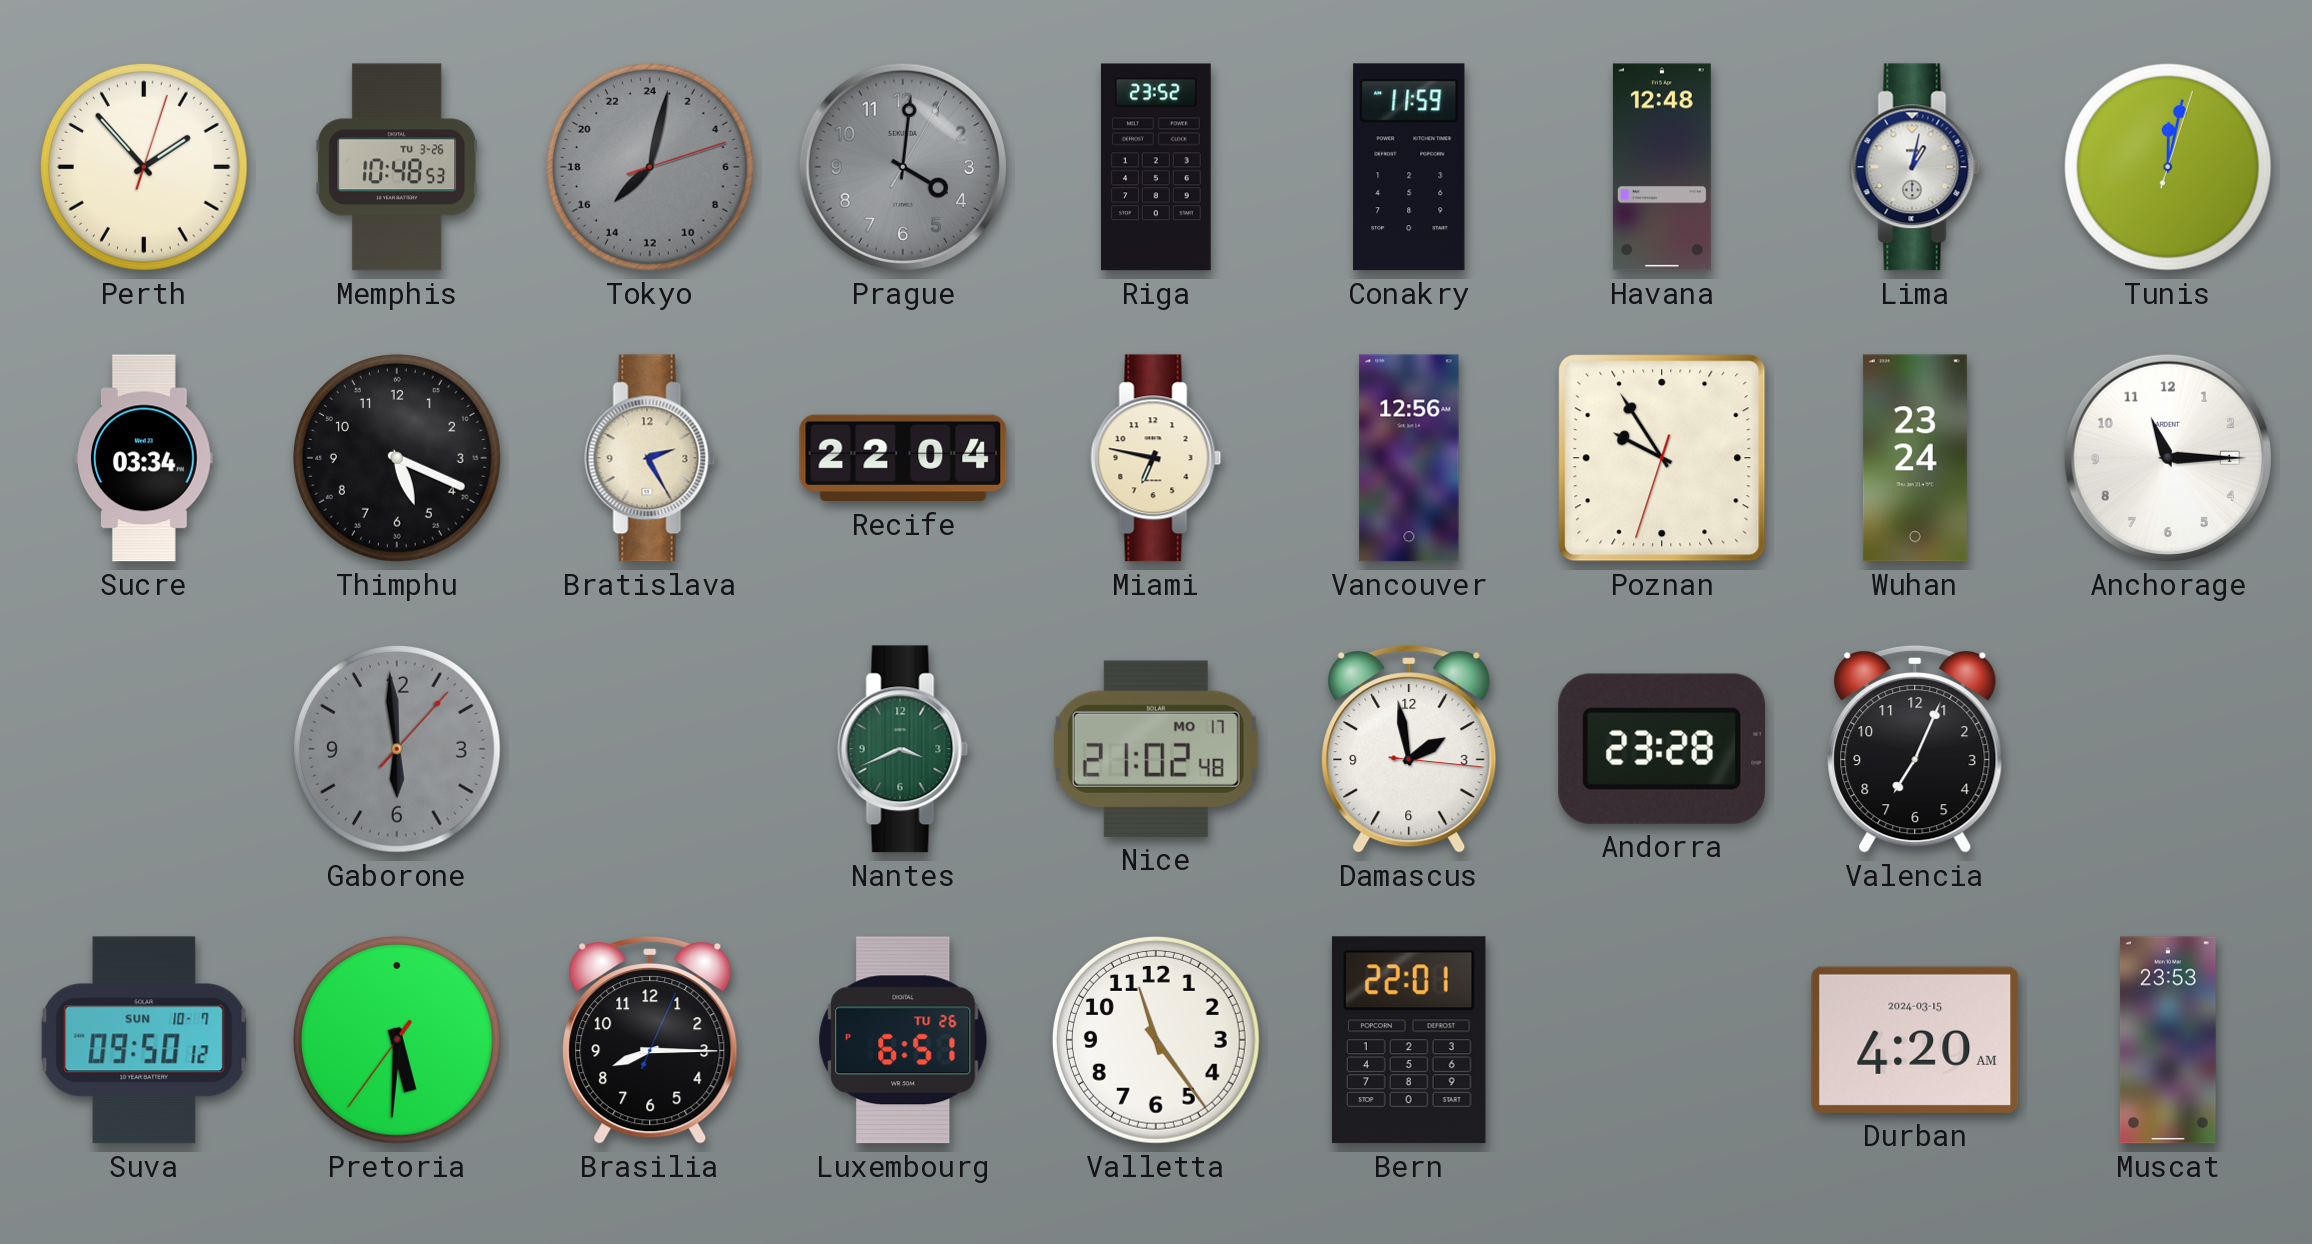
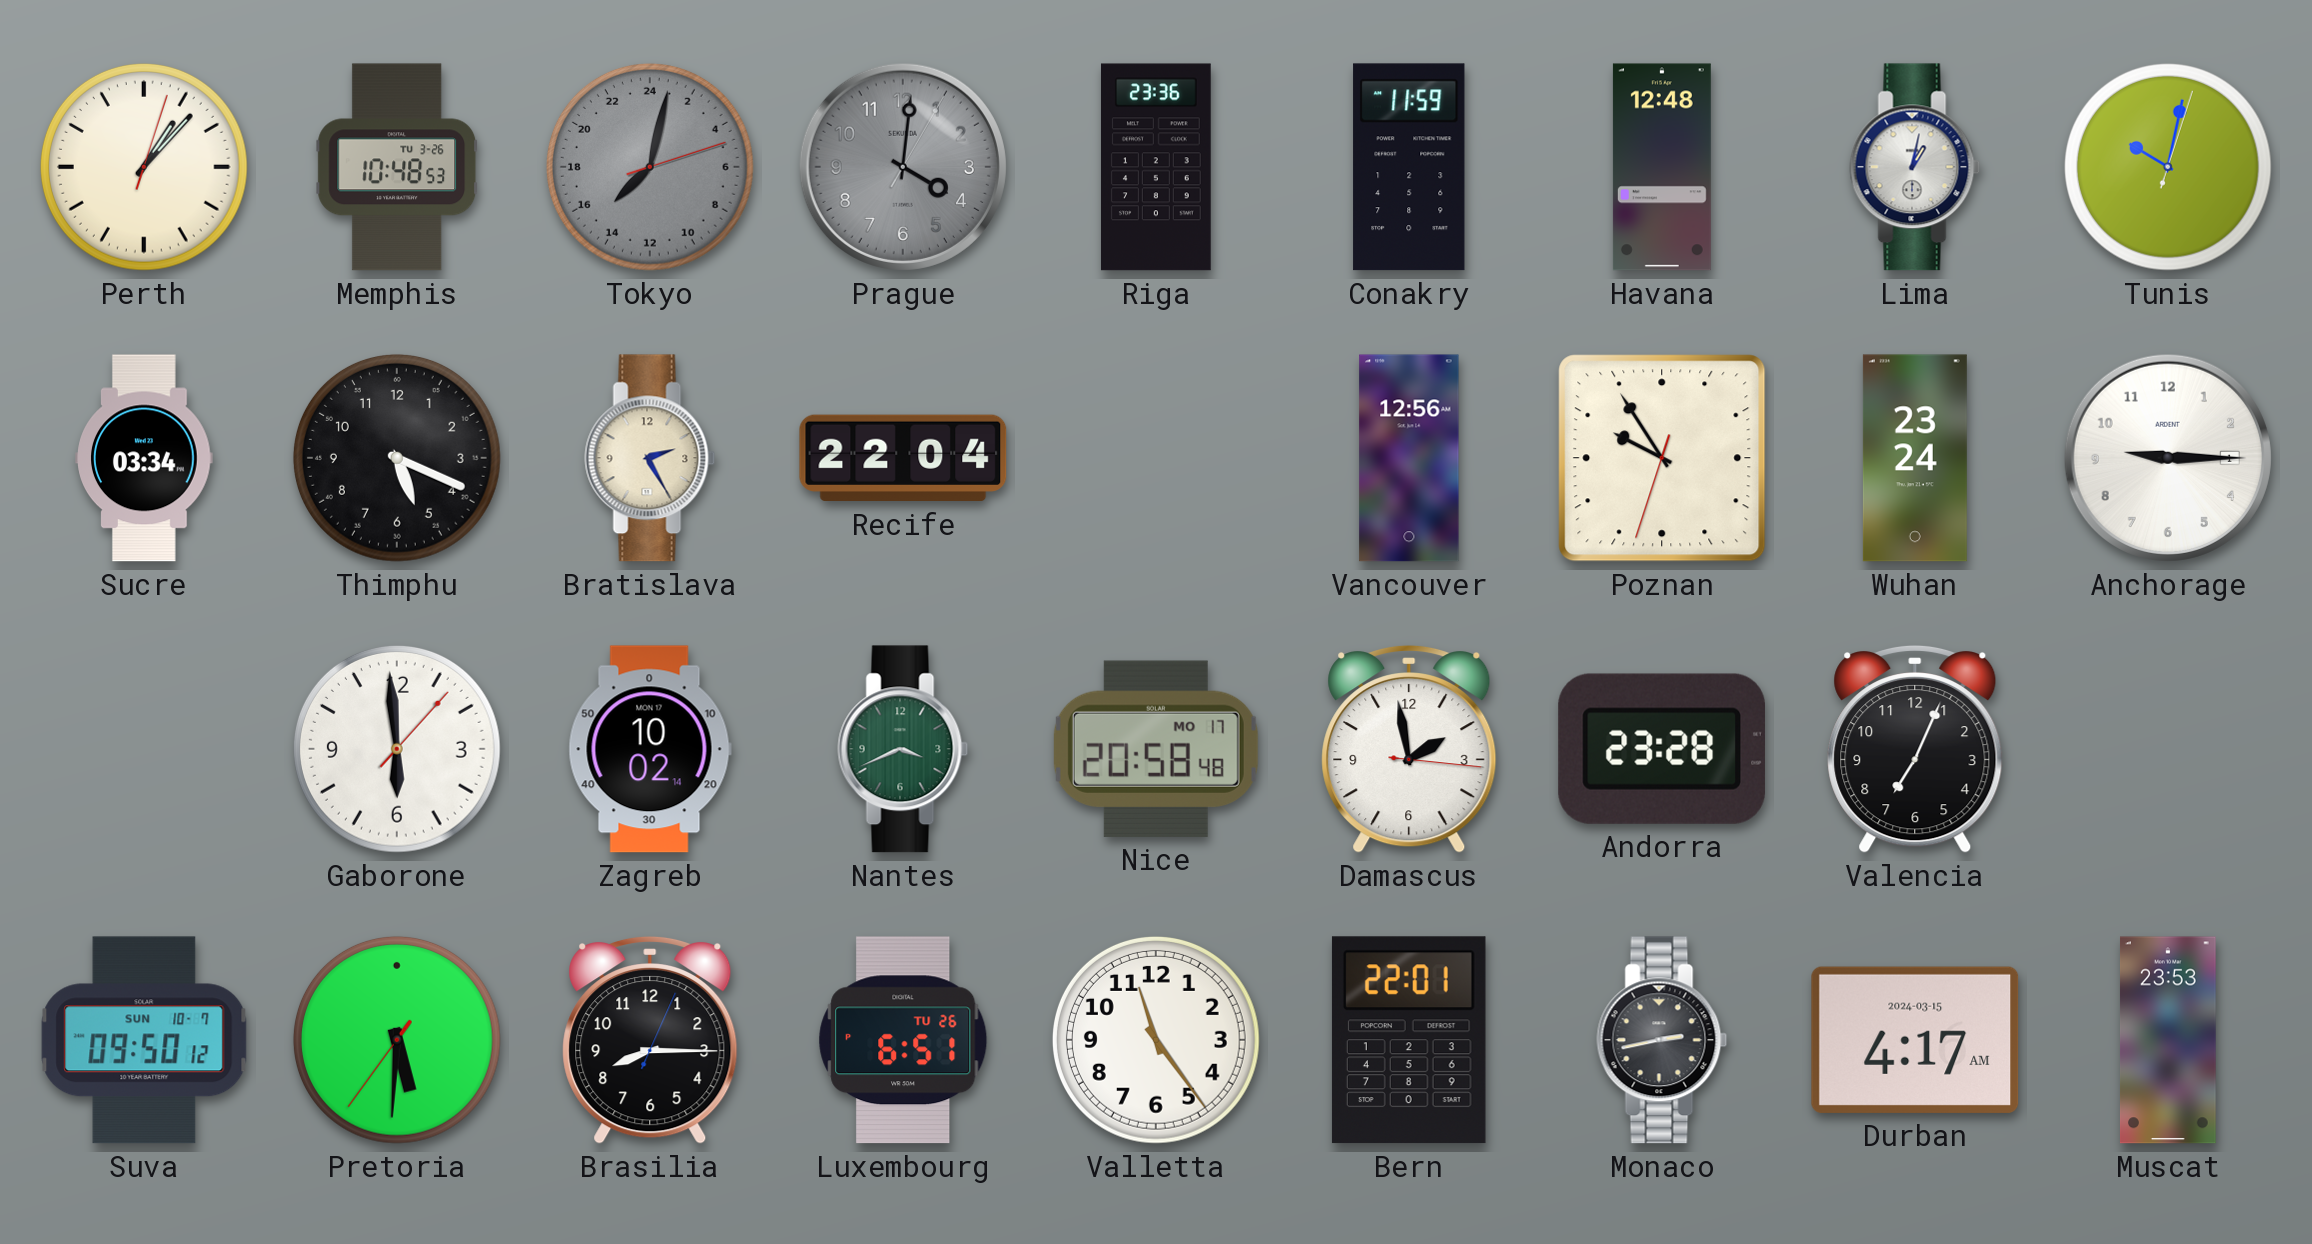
Perth: 1:53 -> 1:07
Riga: 23:52 -> 23:36
Tunis: 12:02 -> 10:02
Miami: 6:47 -> none
Anchorage: 11:15 -> 9:15
Gaborone dial: grey -> white
Zagreb: none -> 10:02
Nice: 21:02 -> 20:58
Monaco: none -> 2:43
Durban: 4:20 -> 4:17
